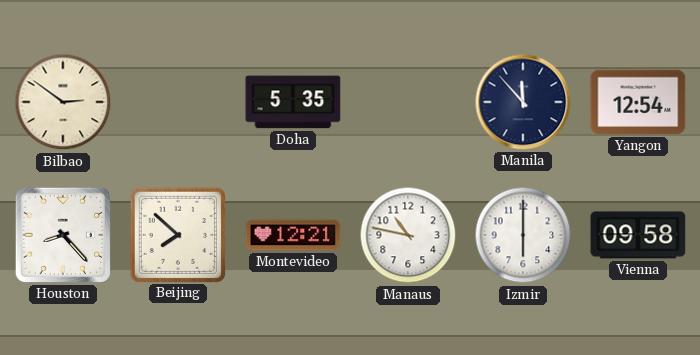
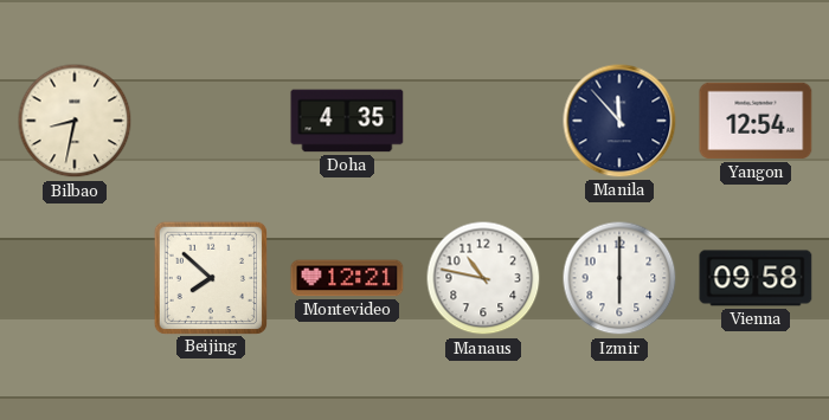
Bilbao: 2:51 -> 8:32
Doha: 5:35 -> 4:35
Houston: 8:23 -> none
